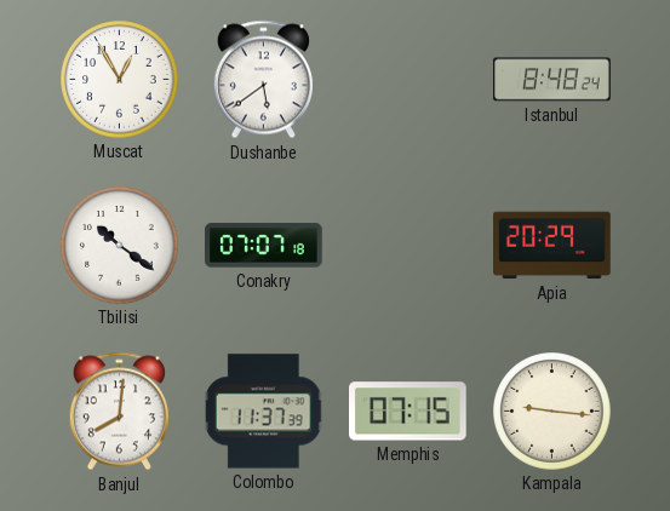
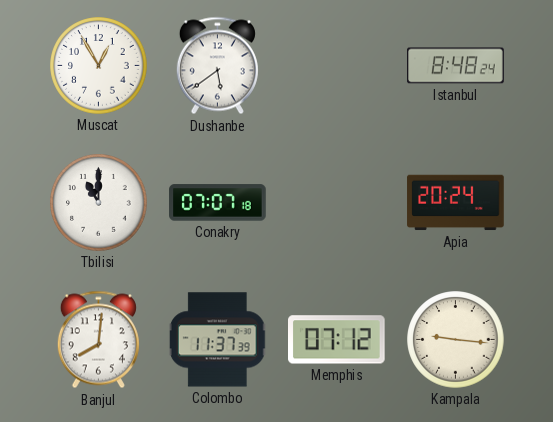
Tbilisi: 10:21 -> 11:00
Apia: 20:29 -> 20:24
Memphis: 07:15 -> 07:12
